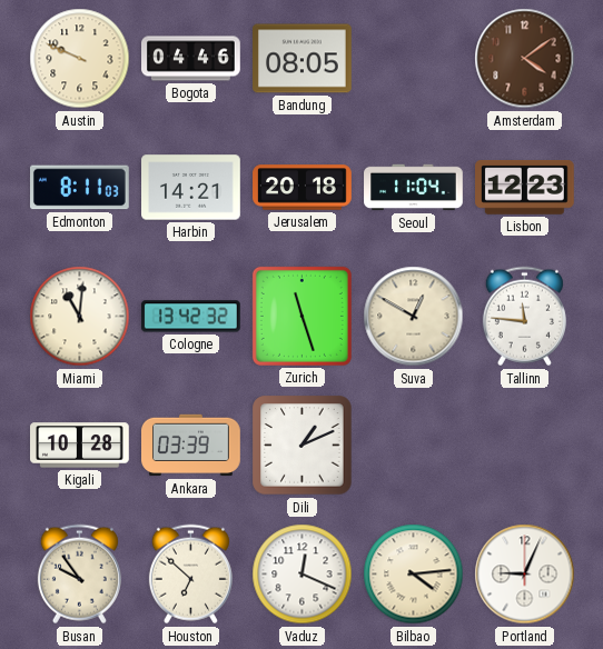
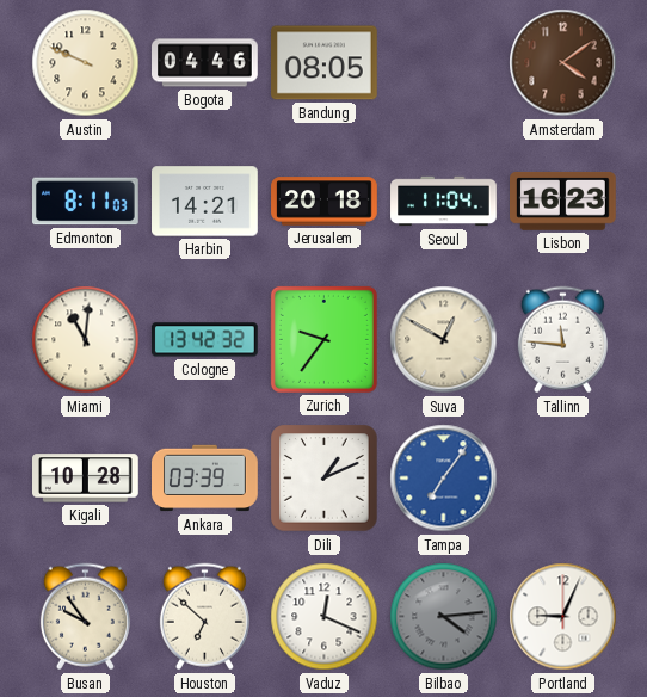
Lisbon: 12:23 -> 16:23
Zurich: 11:27 -> 9:36
Tampa: none -> 7:06
Bilbao dial: cream -> grey
